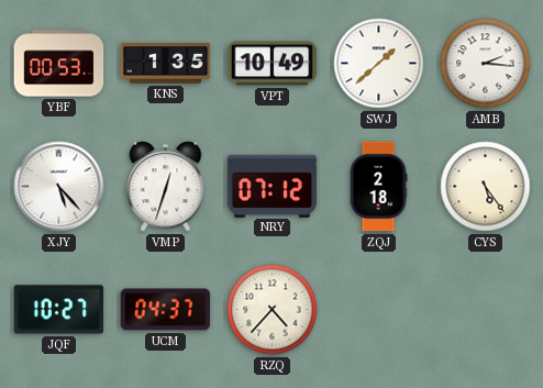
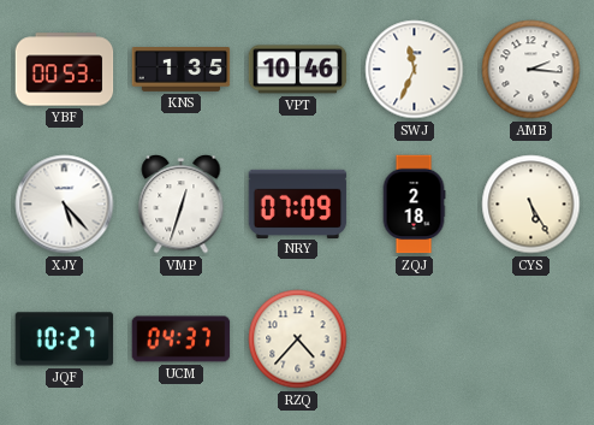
VPT: 10:49 -> 10:46
SWJ: 1:38 -> 11:34
NRY: 07:12 -> 07:09
CYS: 5:24 -> 5:25
